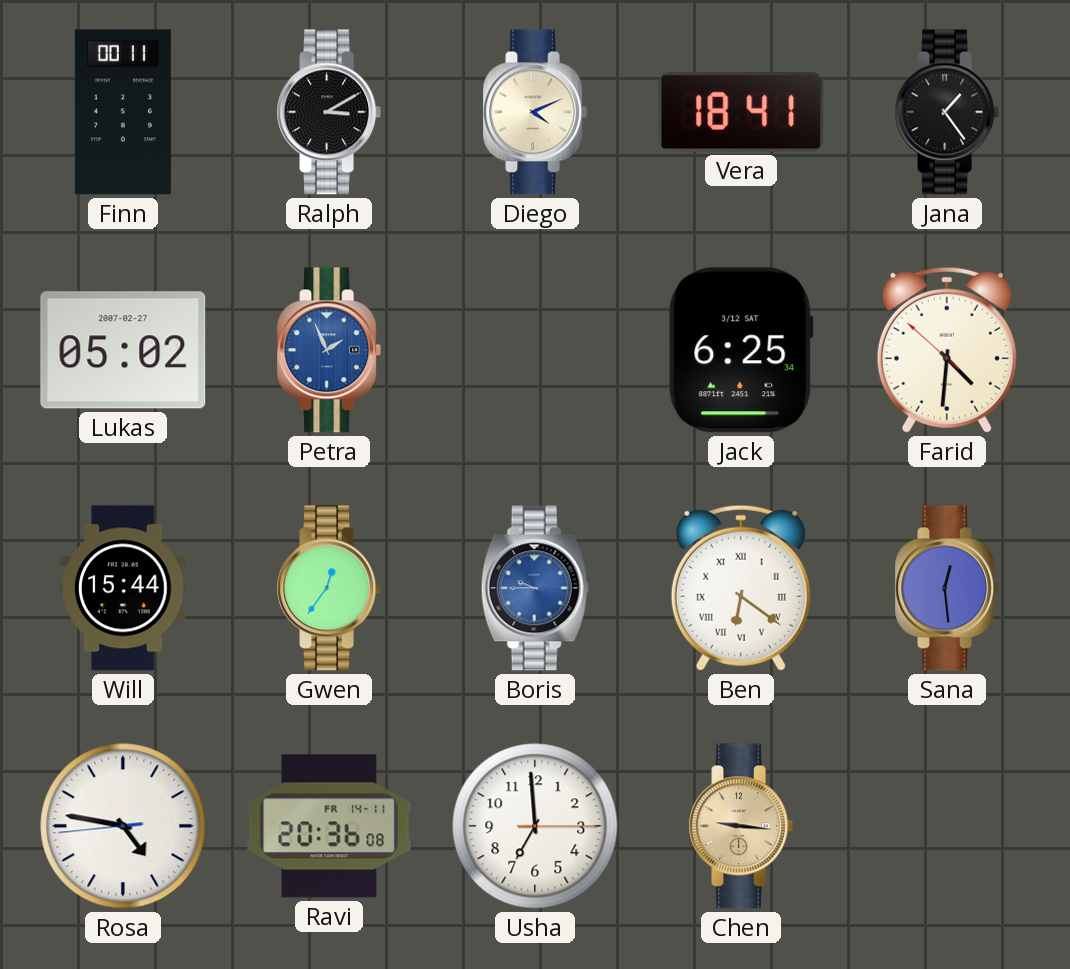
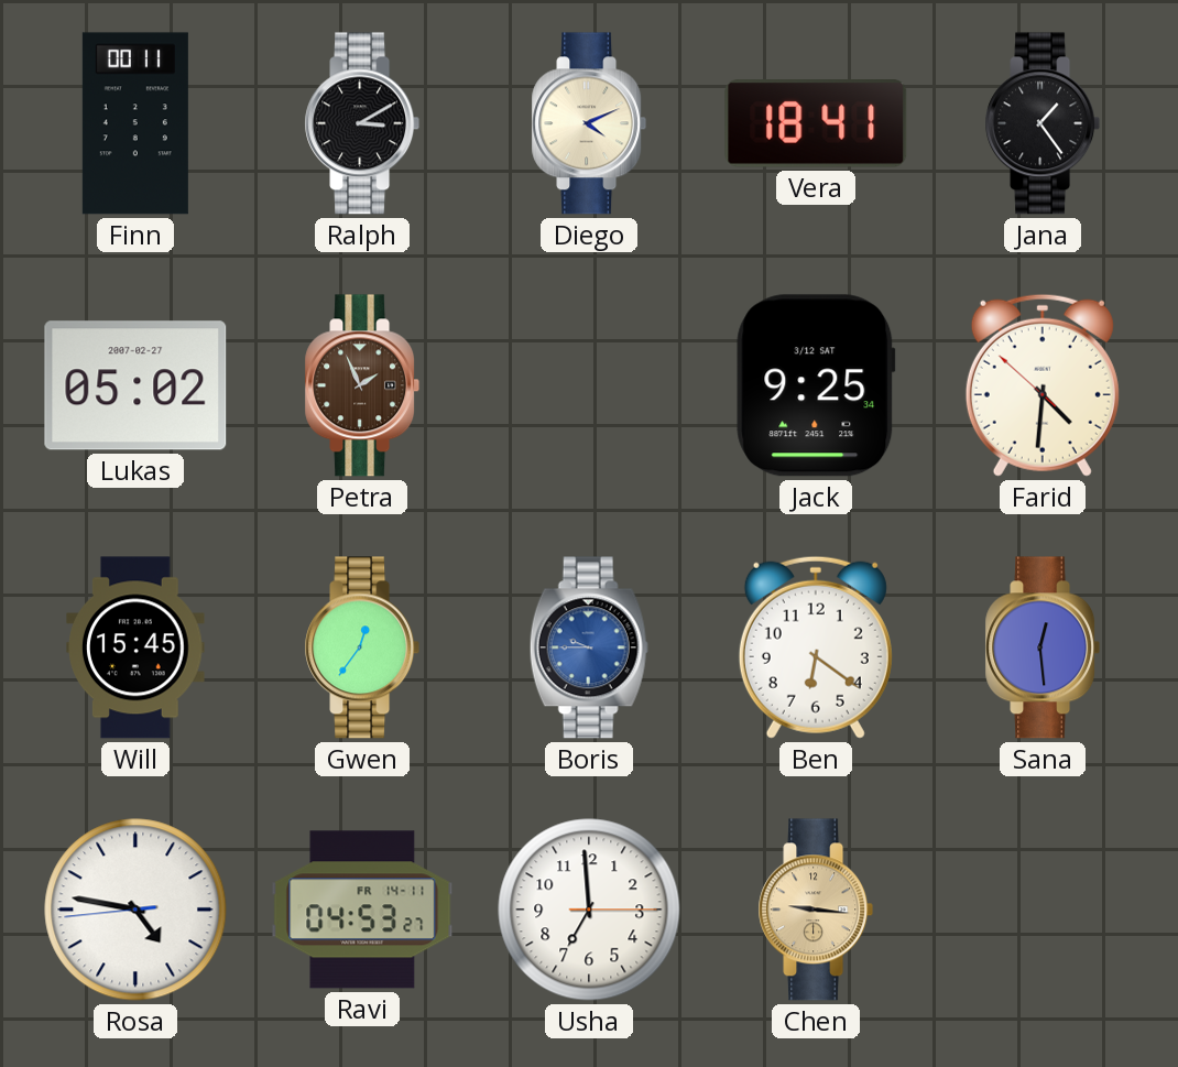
Petra dial: blue -> brown
Jack: 6:25 -> 9:25
Will: 15:44 -> 15:45
Ben numerals: Roman -> Arabic
Ravi: 20:36 -> 04:53
